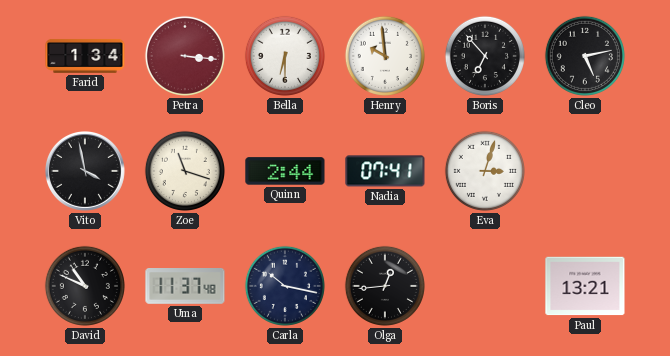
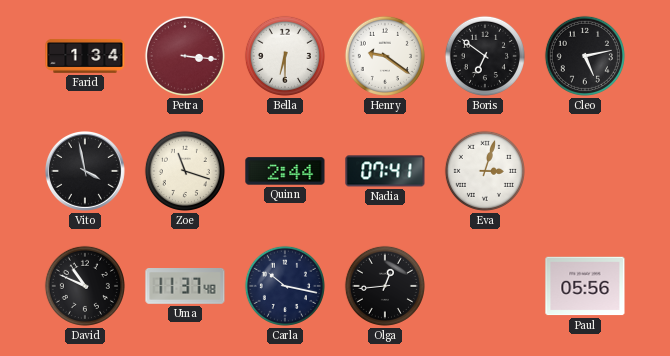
Henry: 9:59 -> 9:21
Boris: 6:53 -> 6:51
Paul: 13:21 -> 05:56
